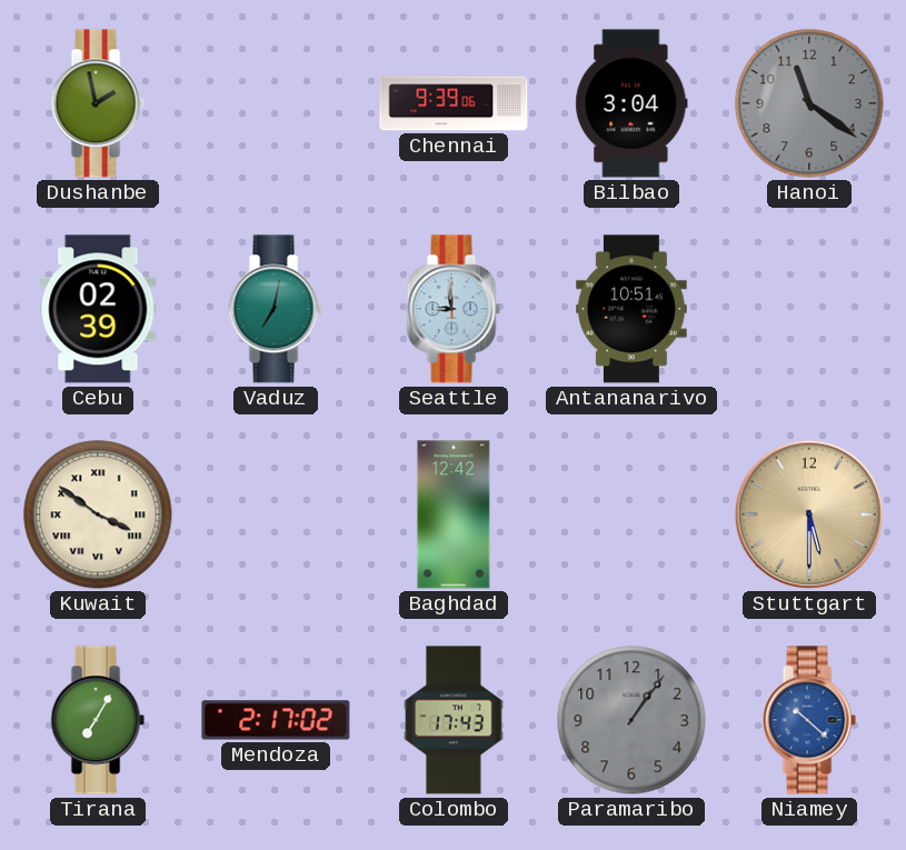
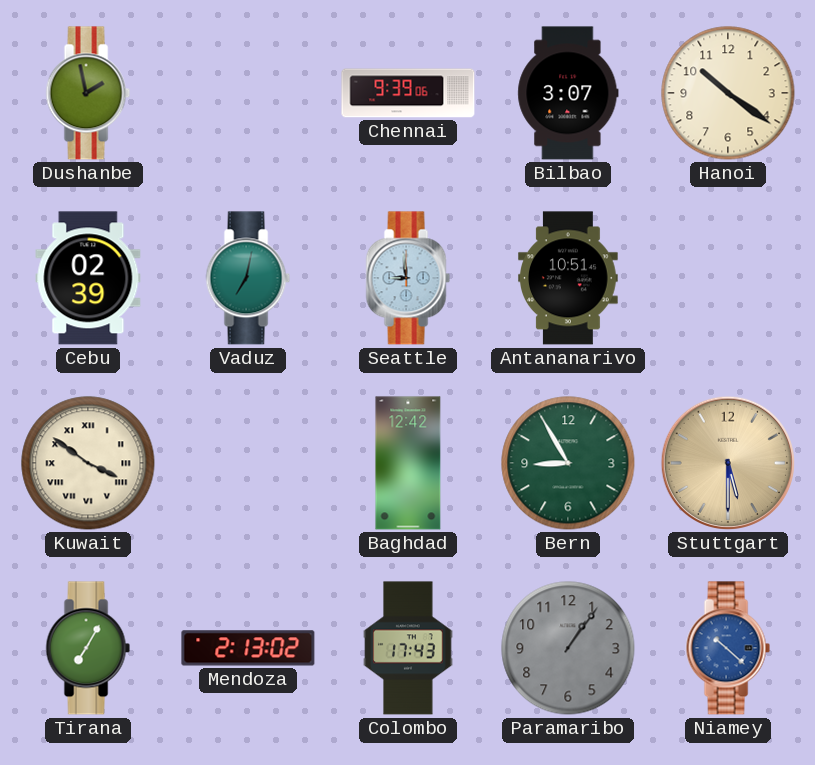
Bilbao: 3:04 -> 3:07
Hanoi: 11:21 -> 10:21
Hanoi dial: grey -> cream
Bern: none -> 8:55
Mendoza: 2:17 -> 2:13
